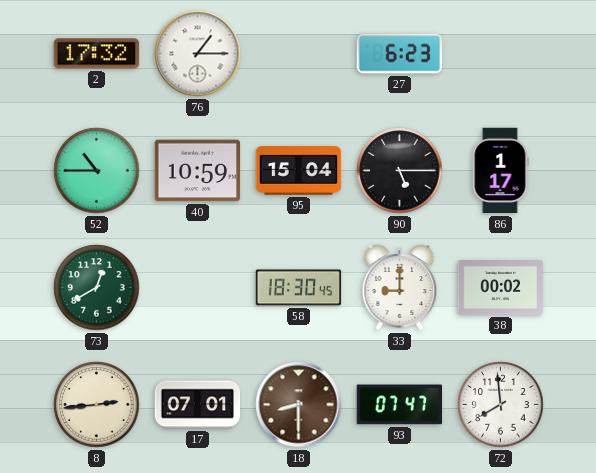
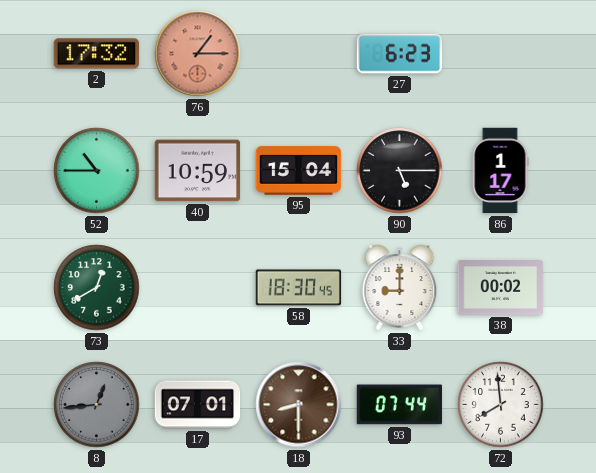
76 dial: white -> salmon
8: 2:44 -> 12:44
8 dial: cream -> grey
93: 07:47 -> 07:44
